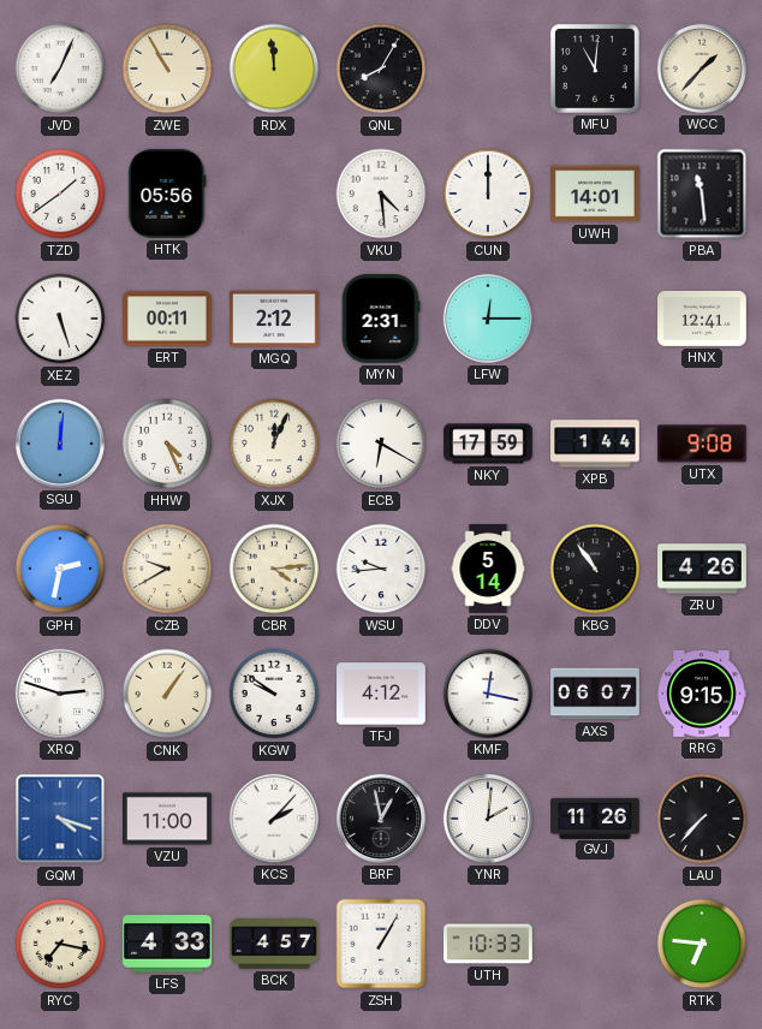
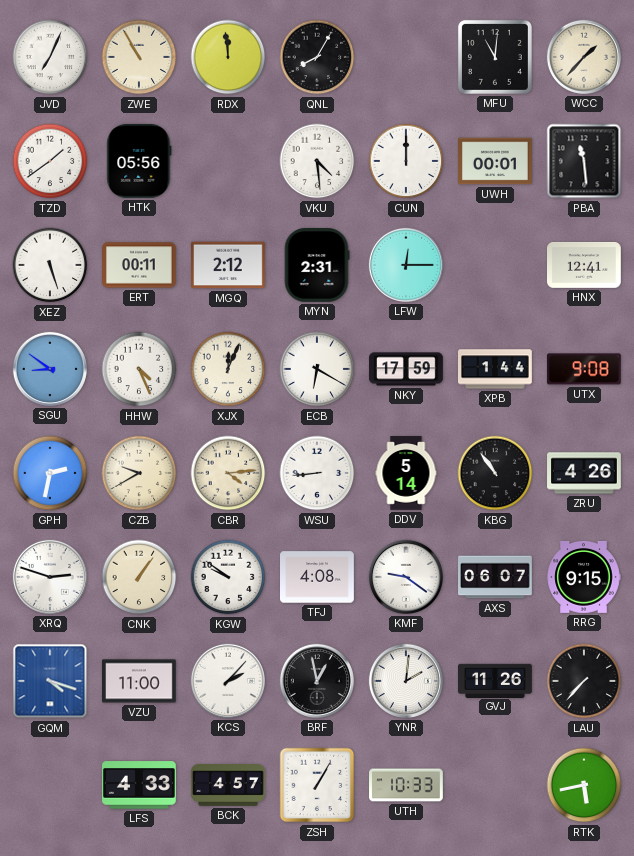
UWH: 14:01 -> 00:01
SGU: 12:01 -> 8:51
WSU: 9:44 -> 8:44
TFJ: 4:12 -> 4:08
KMF: 12:17 -> 9:21
RYC: 7:17 -> none
RTK: 6:46 -> 5:43
